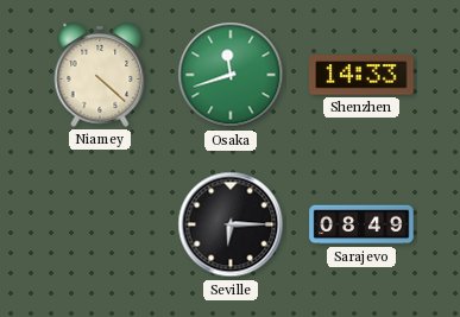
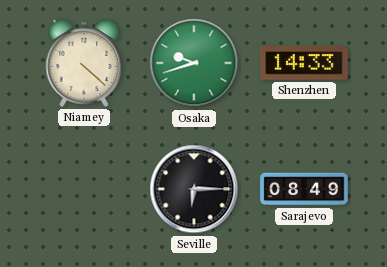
Osaka: 11:42 -> 9:42
